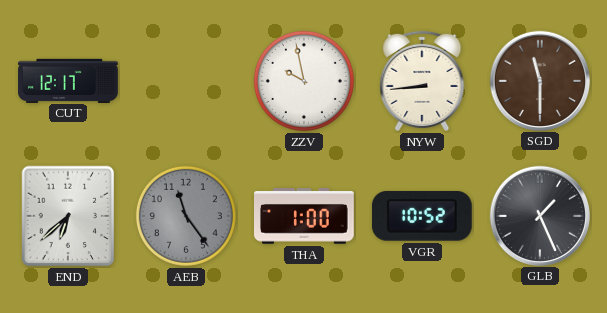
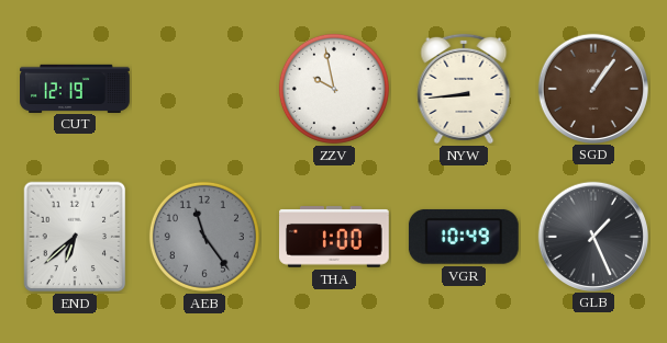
CUT: 12:17 -> 12:19
SGD: 11:30 -> 1:06
VGR: 10:52 -> 10:49
